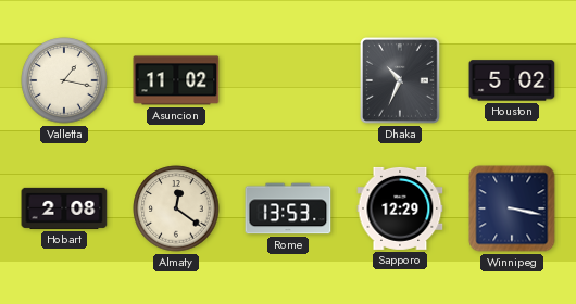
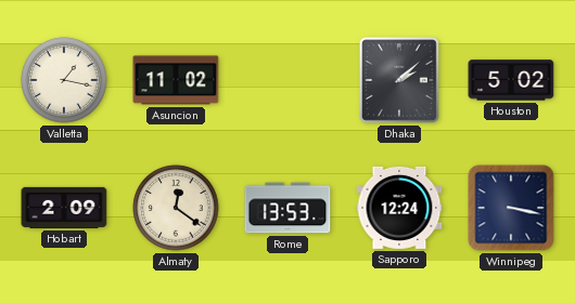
Dhaka: 10:34 -> 2:08
Hobart: 2:08 -> 2:09
Sapporo: 12:29 -> 12:24
